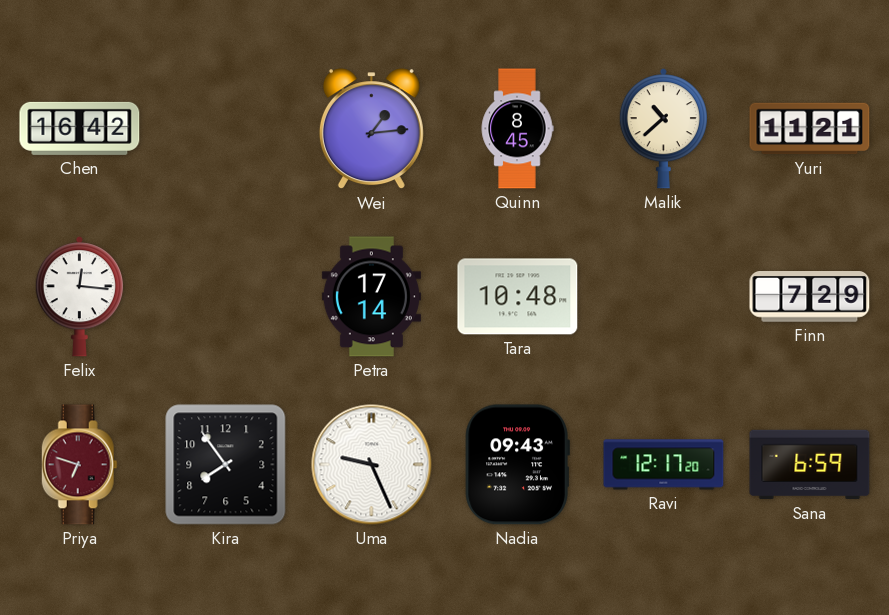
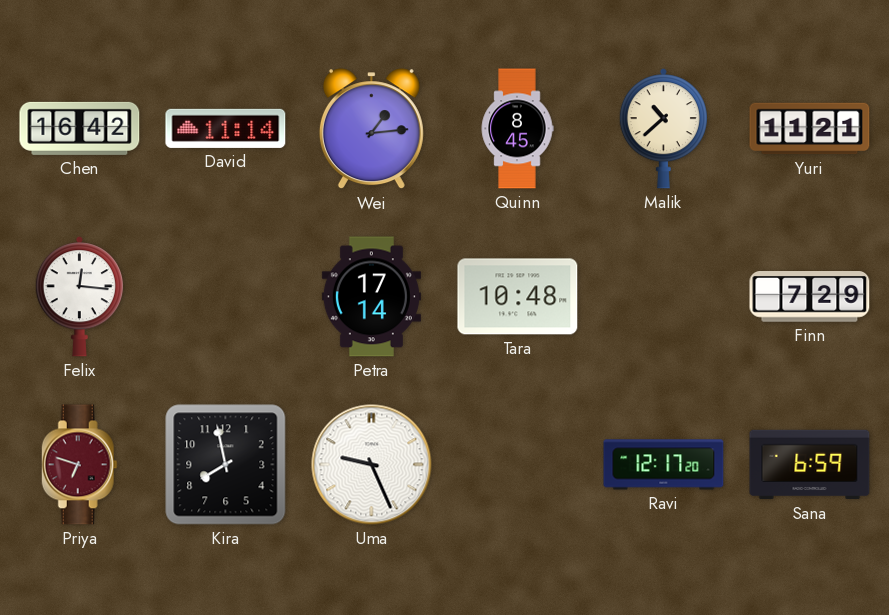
David: none -> 11:14
Kira: 7:54 -> 7:58
Nadia: 09:43 -> none
